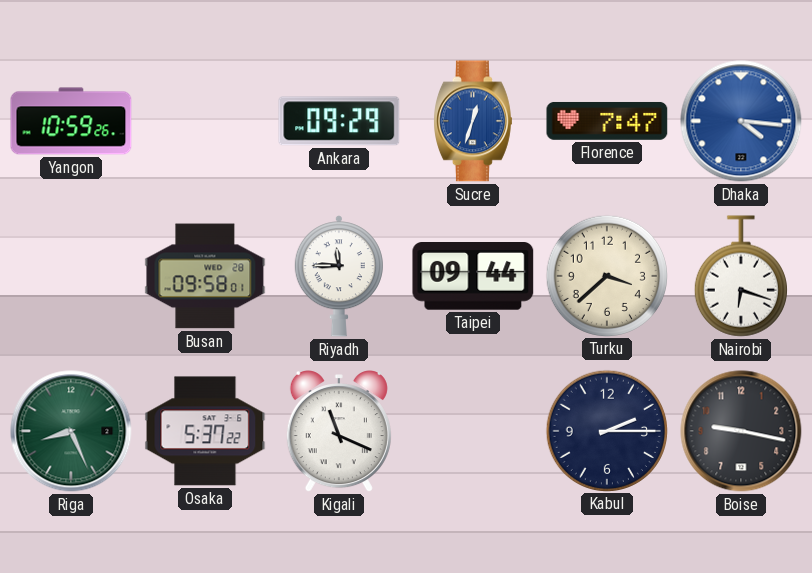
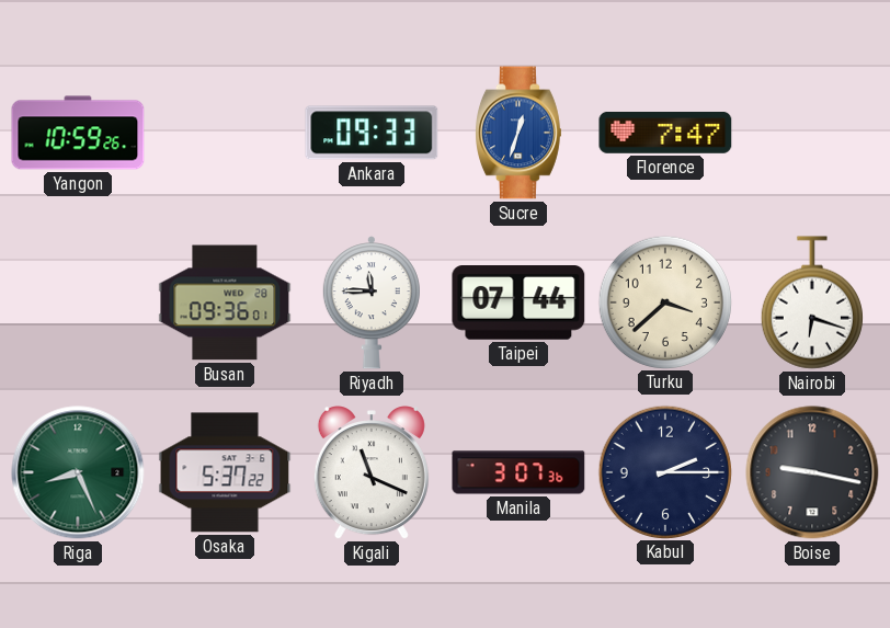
Ankara: 09:29 -> 09:33
Dhaka: 4:16 -> none
Busan: 09:58 -> 09:36
Taipei: 09:44 -> 07:44
Manila: none -> 3:07
